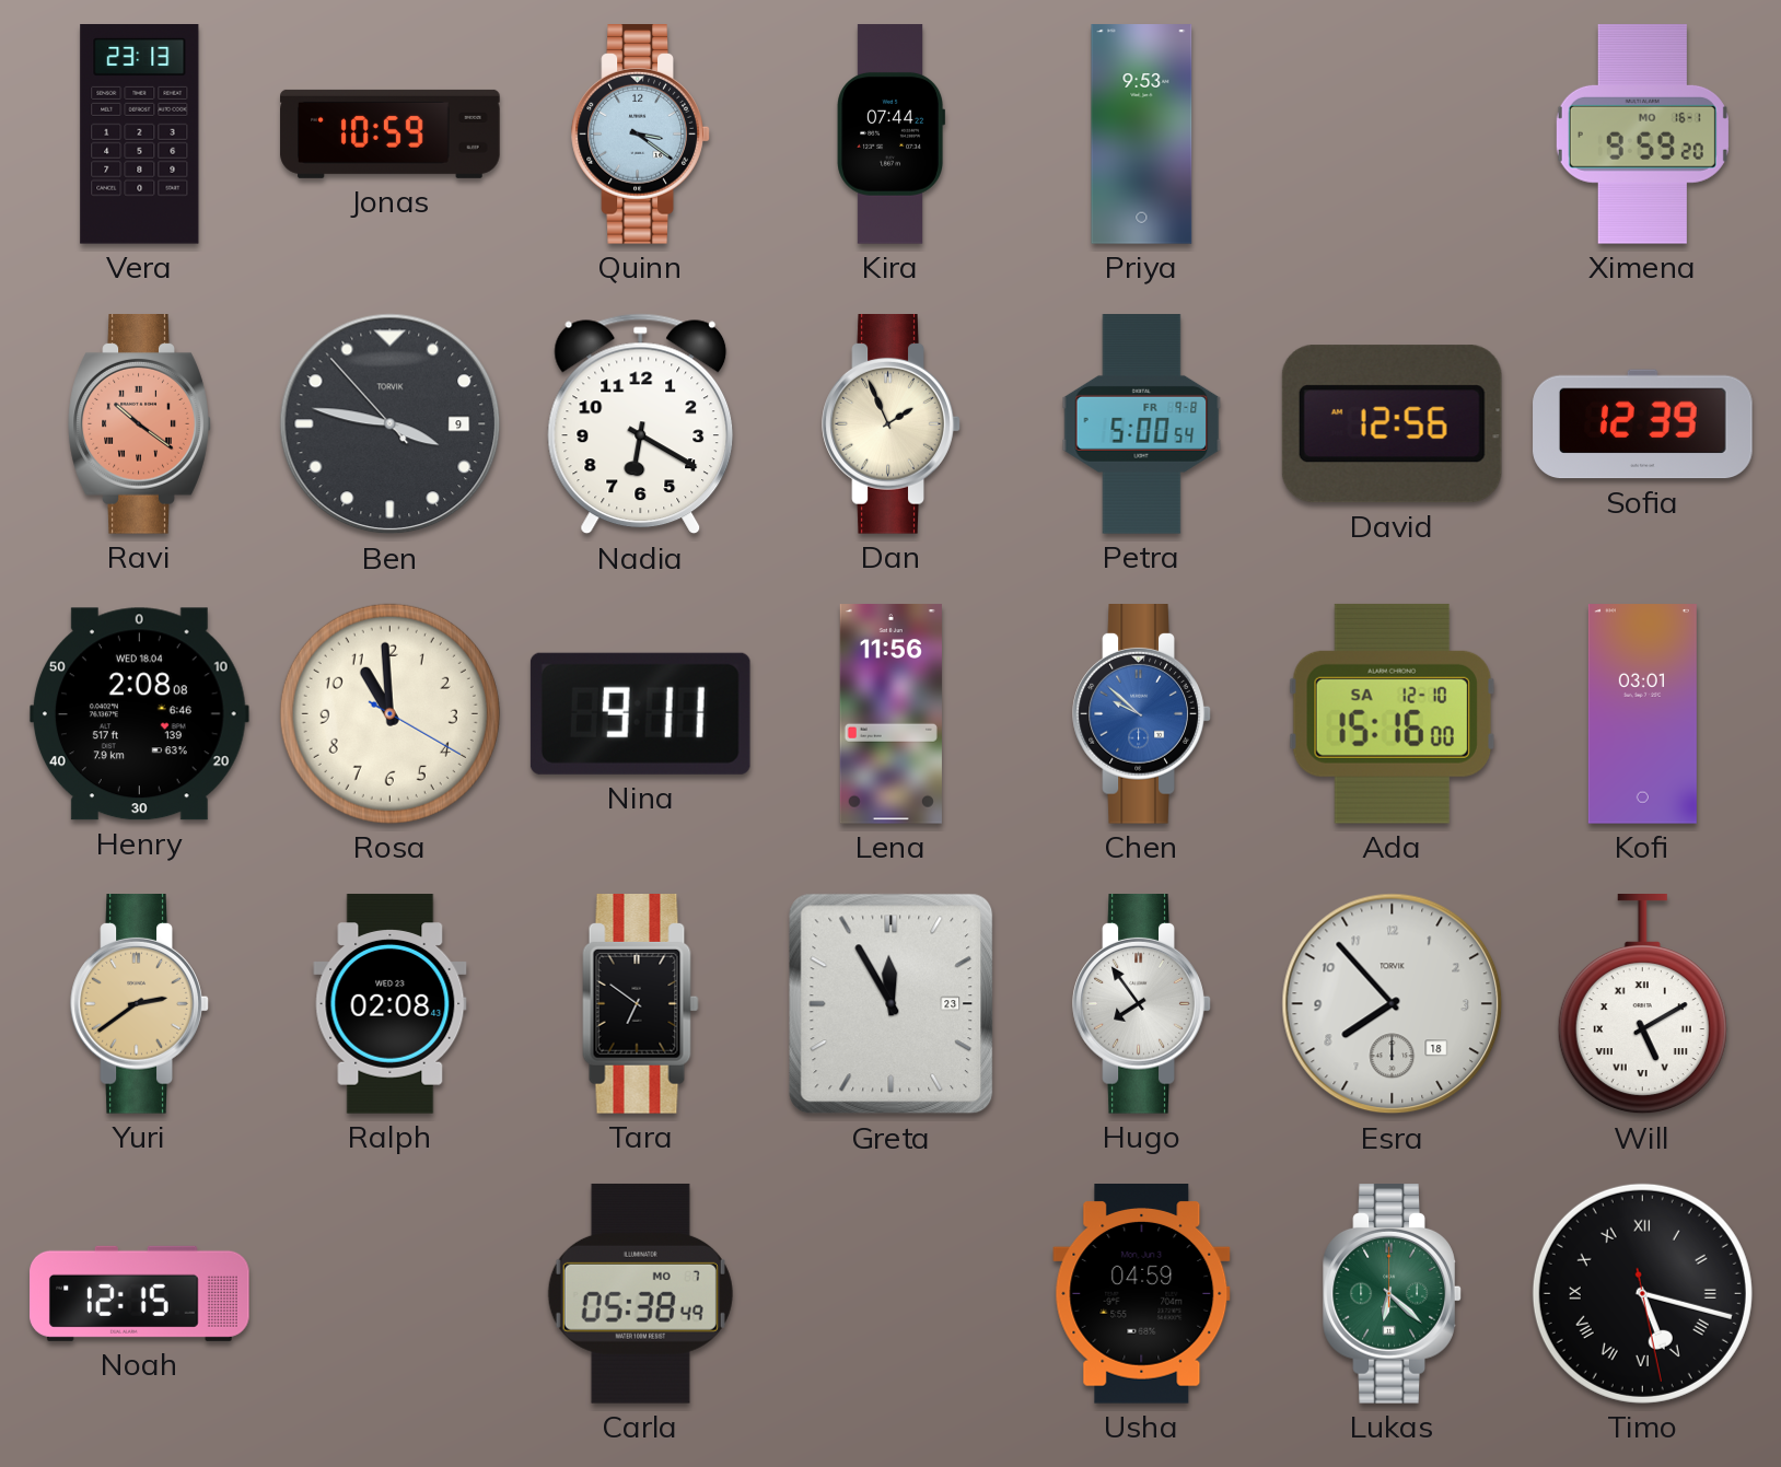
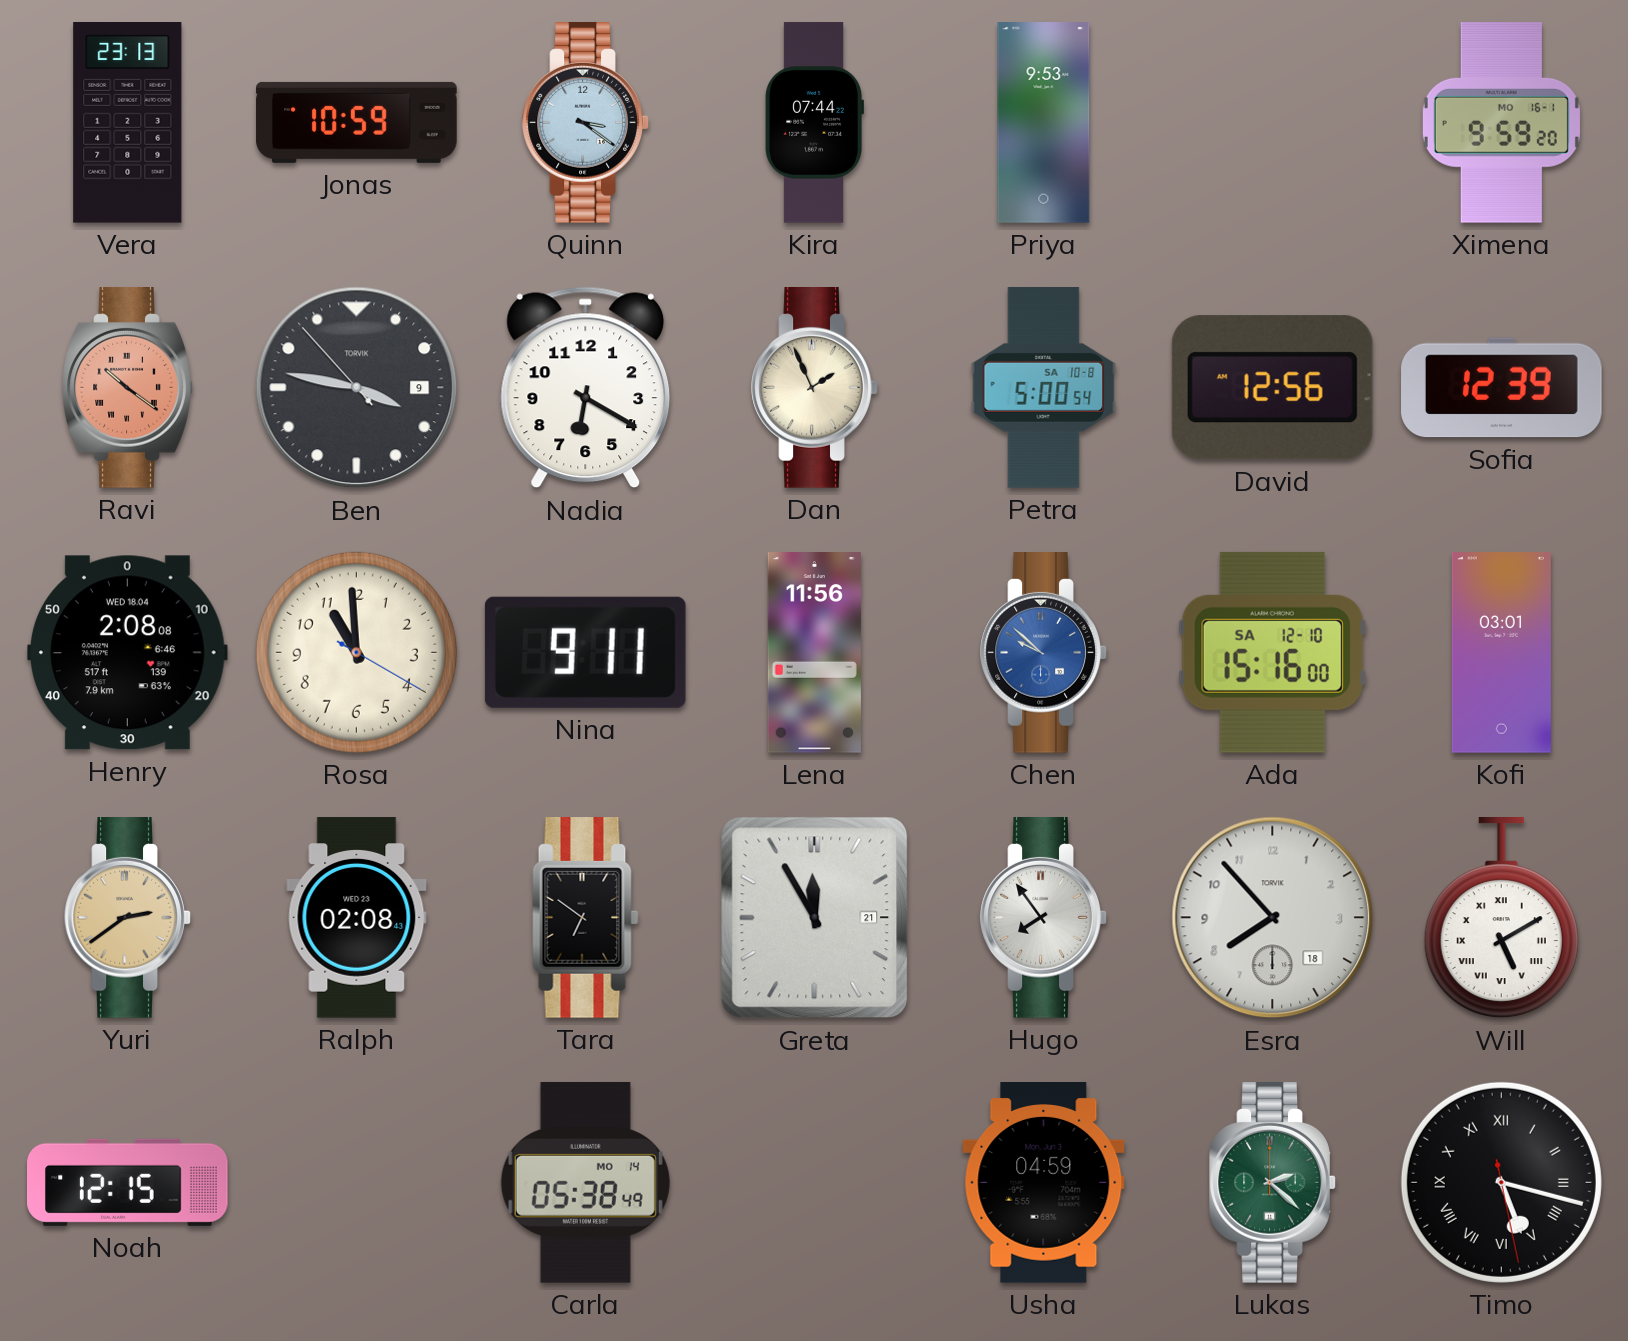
Petra date: FR 9-8 -> SA 10-8
Greta date: 23 -> 21
Carla date: MO 7 -> MO 14
Lukas: 6:22 -> 2:22
